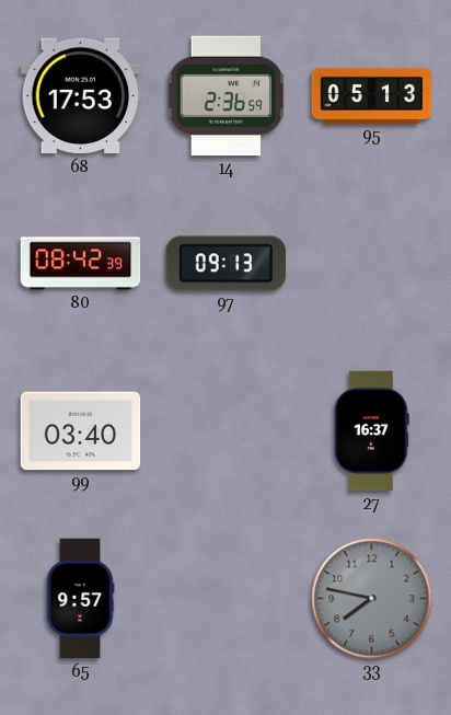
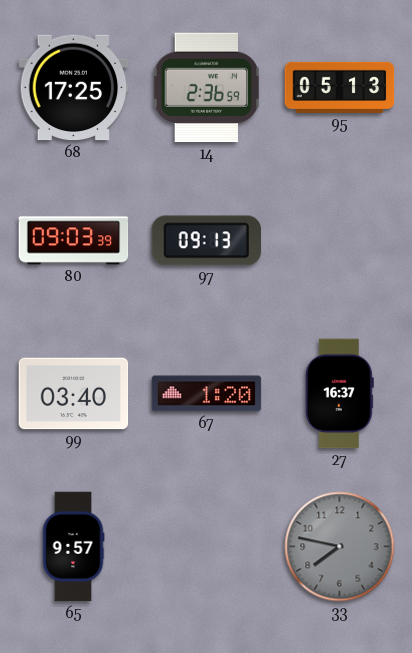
68: 17:53 -> 17:25
80: 08:42 -> 09:03
67: none -> 1:20
